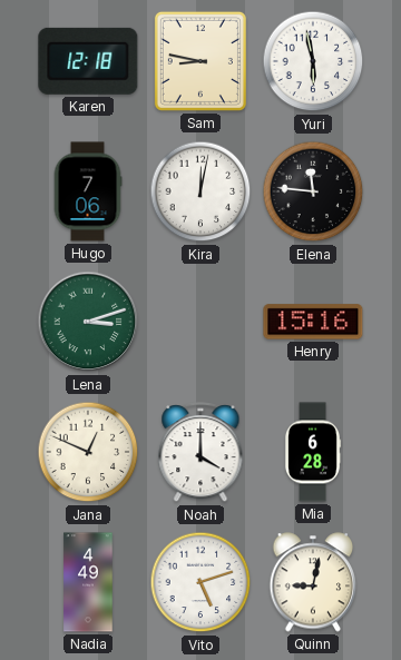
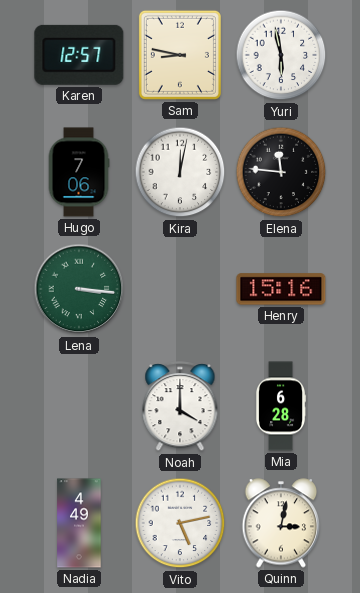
Karen: 12:18 -> 12:57
Lena: 3:12 -> 3:16
Jana: 12:49 -> none
Vito: 5:12 -> 5:13
Quinn: 9:02 -> 3:02
